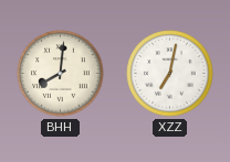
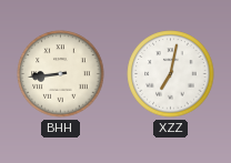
BHH: 8:01 -> 8:44
